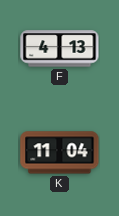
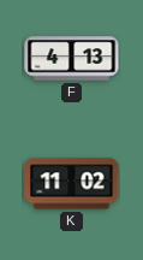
K: 11:04 -> 11:02
